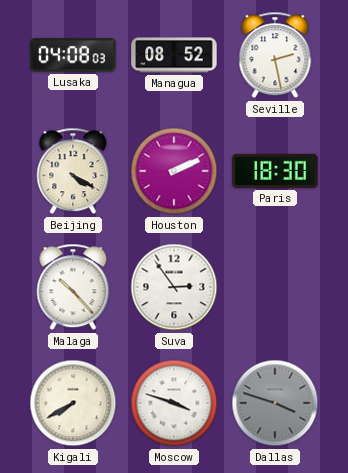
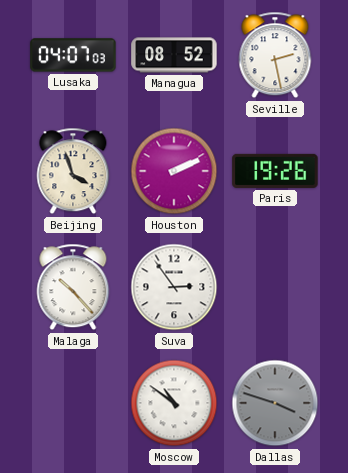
Lusaka: 04:08 -> 04:07
Beijing: 4:20 -> 3:57
Paris: 18:30 -> 19:26
Kigali: 7:40 -> none
Moscow: 3:48 -> 10:51
